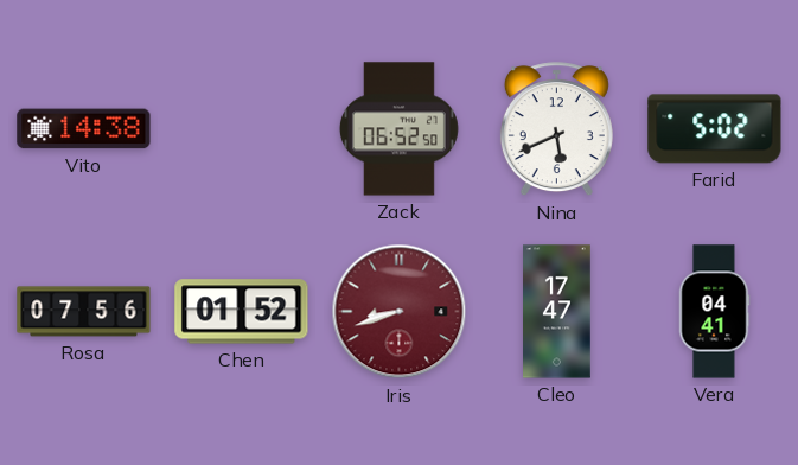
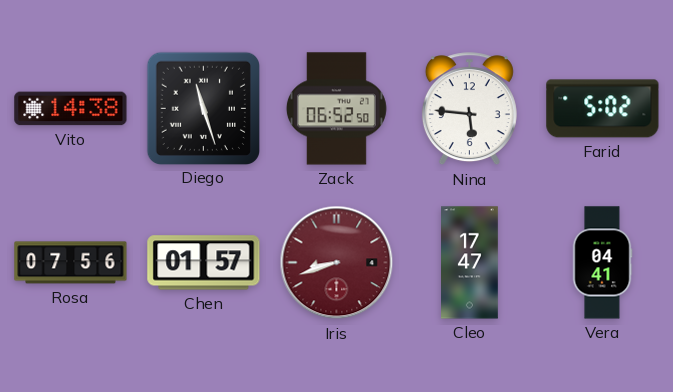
Diego: none -> 11:27
Nina: 5:41 -> 5:46
Chen: 01:52 -> 01:57
